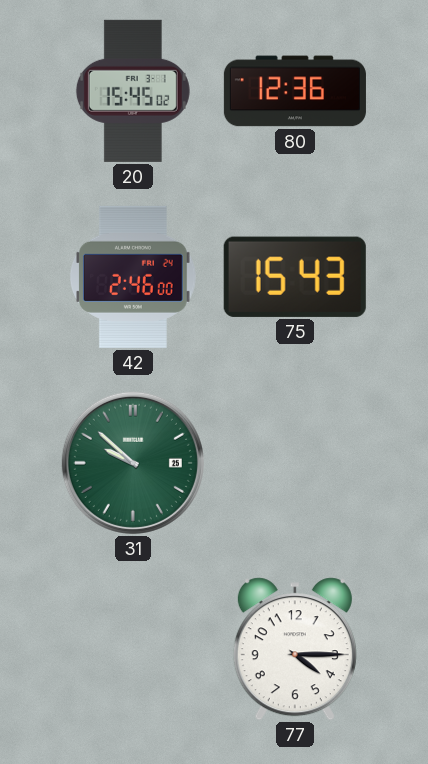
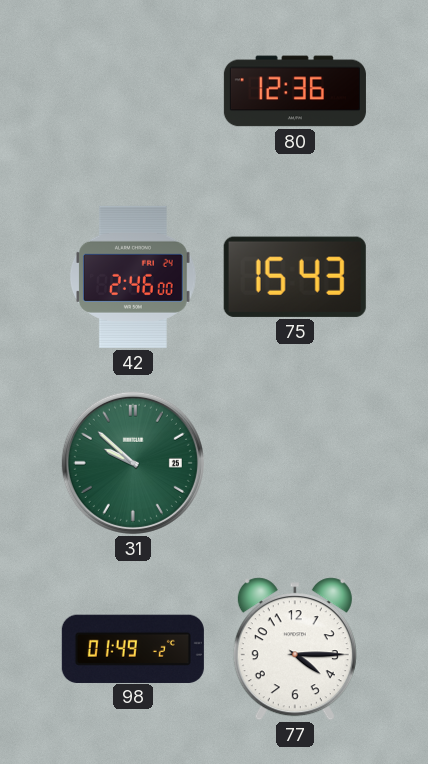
20: 15:45 -> none
98: none -> 01:49
